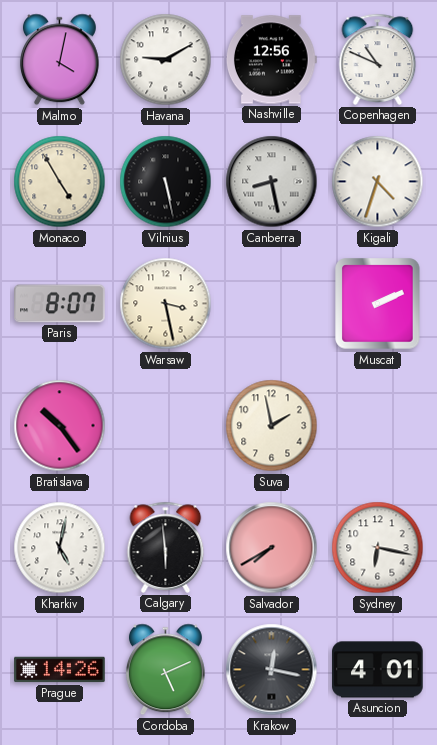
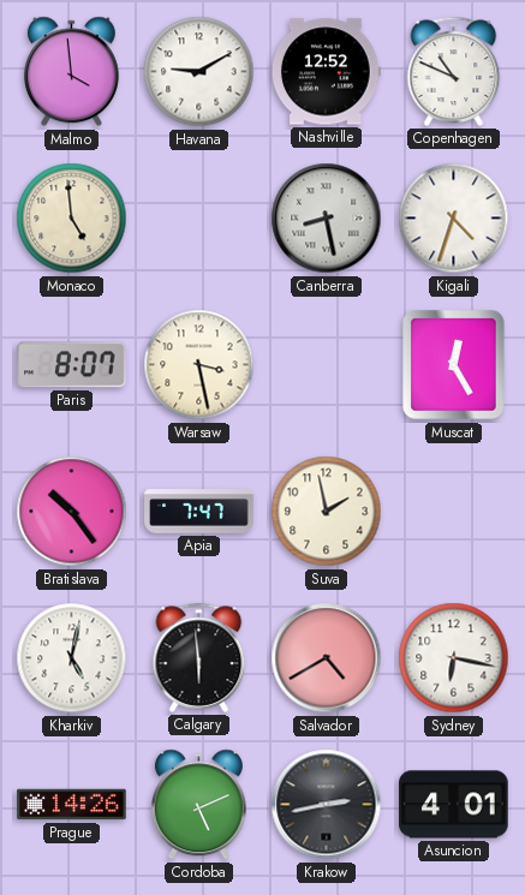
Malmo: 4:02 -> 3:59
Nashville: 12:56 -> 12:52
Monaco: 4:55 -> 4:59
Vilnius: 5:28 -> none
Muscat: 2:11 -> 12:25
Apia: none -> 7:47
Salvador: 7:40 -> 4:40
Krakow: 12:17 -> 2:43
